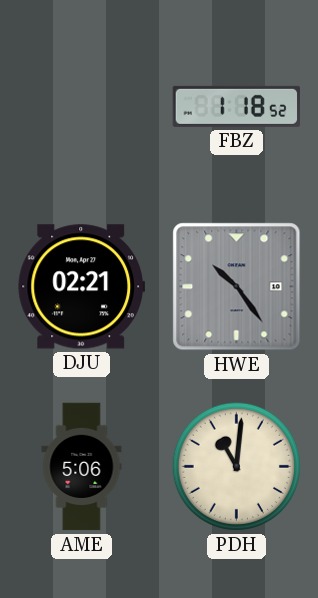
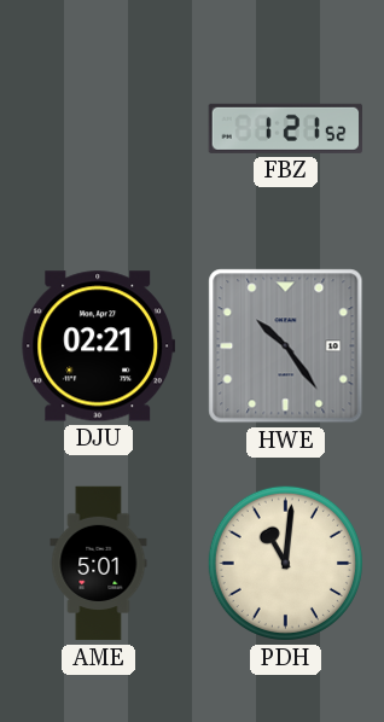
FBZ: 1:18 -> 1:21
AME: 5:06 -> 5:01
